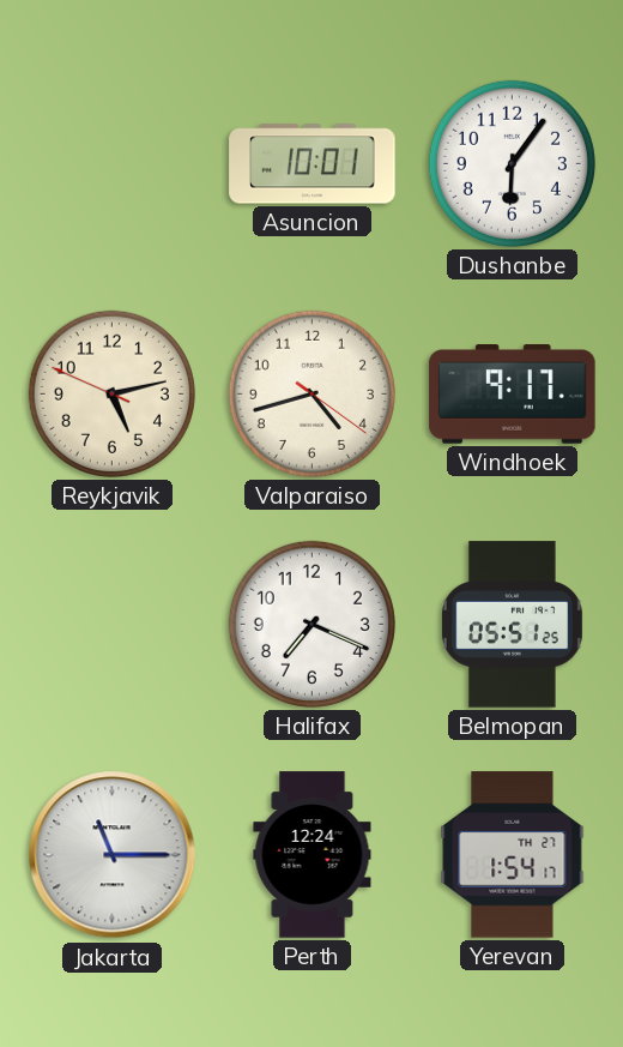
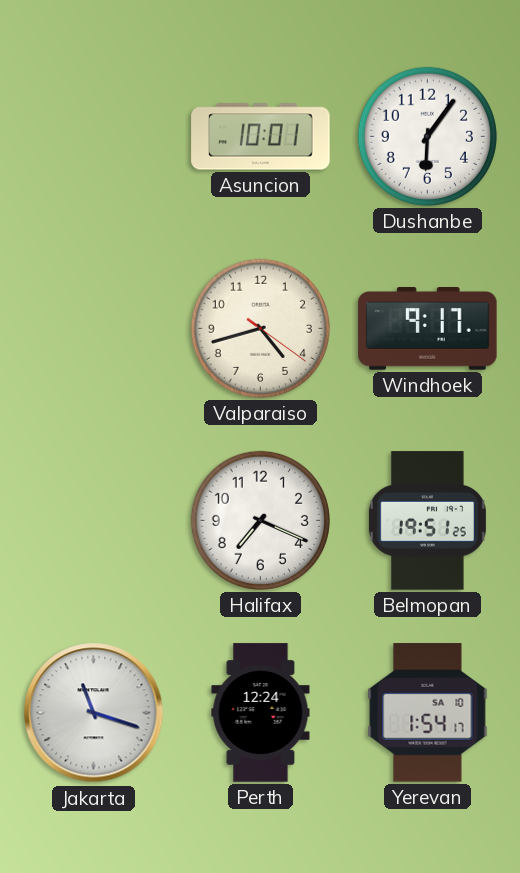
Reykjavik: 5:12 -> none
Belmopan: 05:51 -> 19:51
Jakarta: 11:15 -> 11:18
Yerevan date: TH 27 -> SA 10
